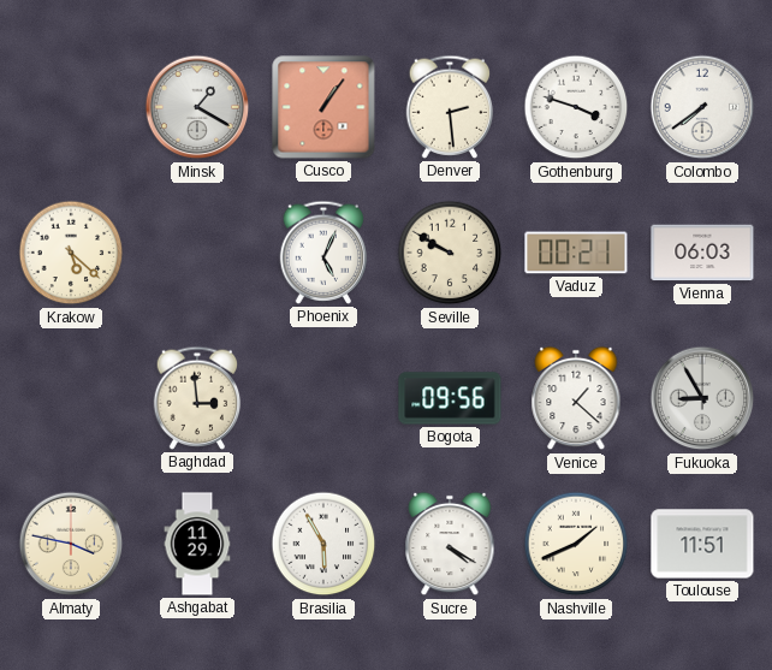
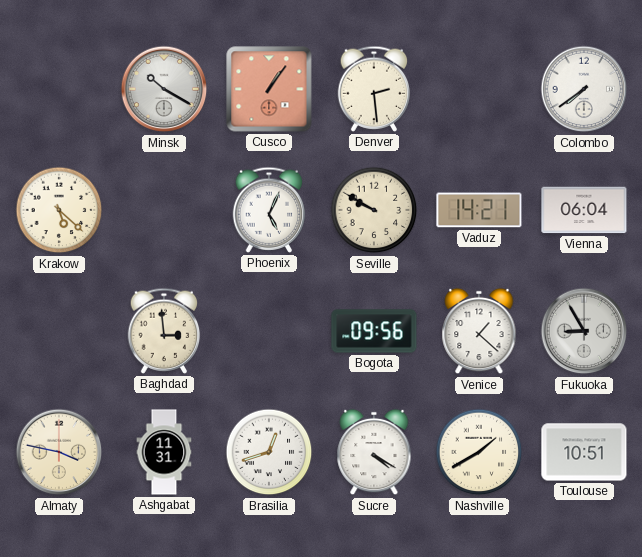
Minsk: 1:20 -> 10:20
Gothenburg: 3:48 -> none
Vaduz: 00:21 -> 14:21
Vienna: 06:03 -> 06:04
Ashgabat: 11:29 -> 11:31
Brasilia: 5:55 -> 12:42
Nashville: 1:41 -> 1:40
Toulouse: 11:51 -> 10:51
